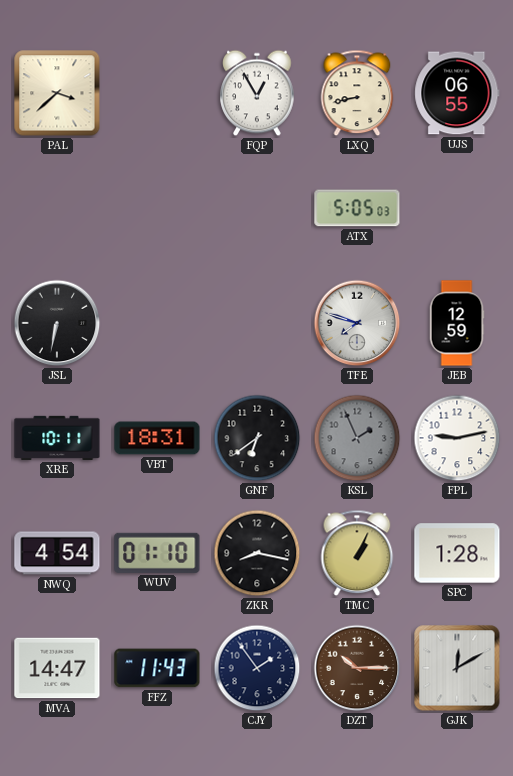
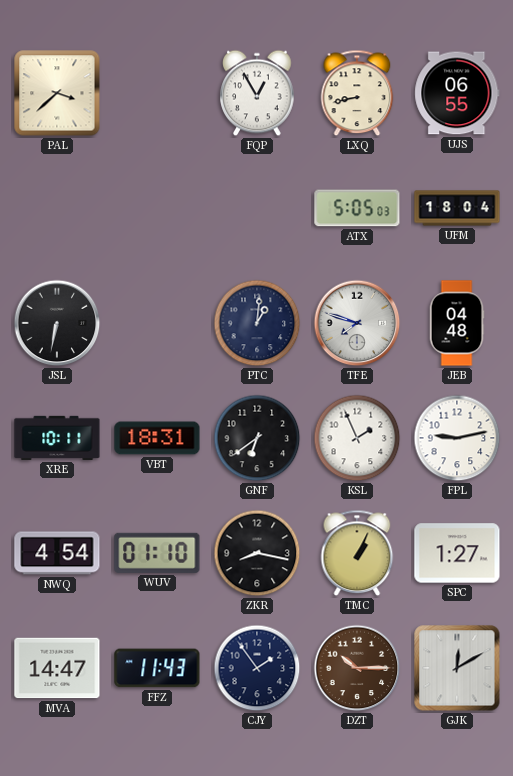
UFM: none -> 18:04
PTC: none -> 1:01
JEB: 12:59 -> 04:48
KSL dial: grey -> white
SPC: 1:28 -> 1:27
